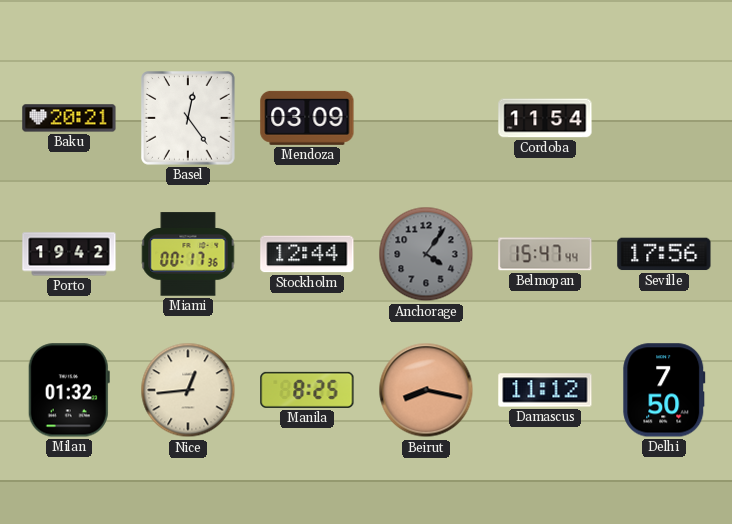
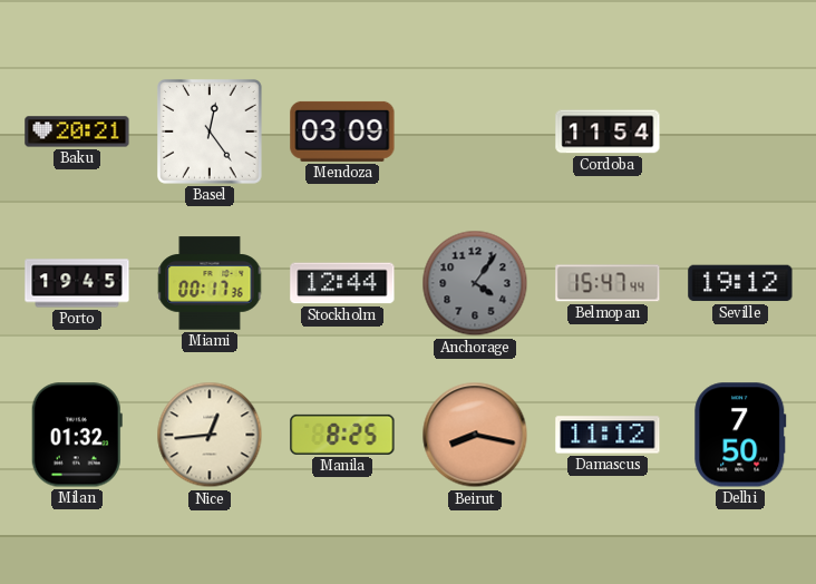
Porto: 19:42 -> 19:45
Seville: 17:56 -> 19:12
